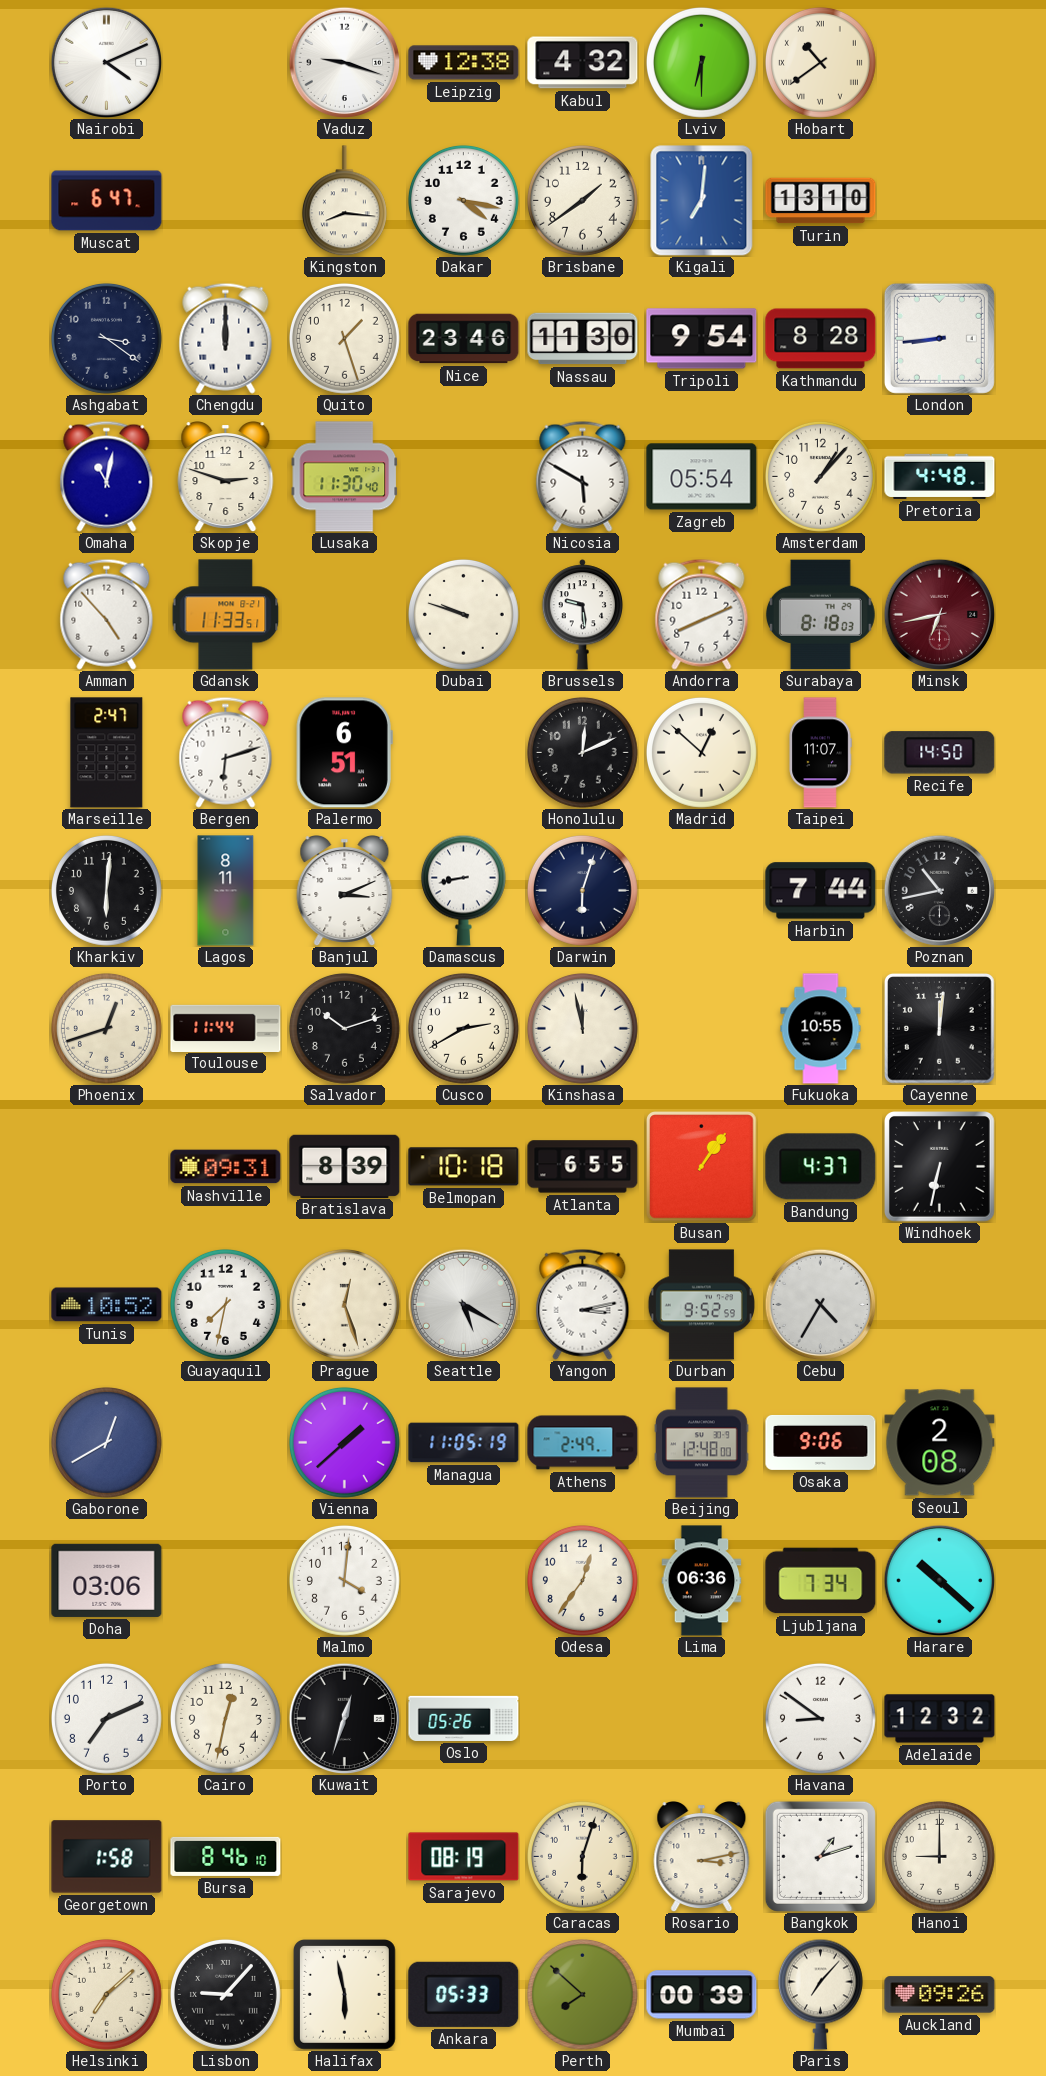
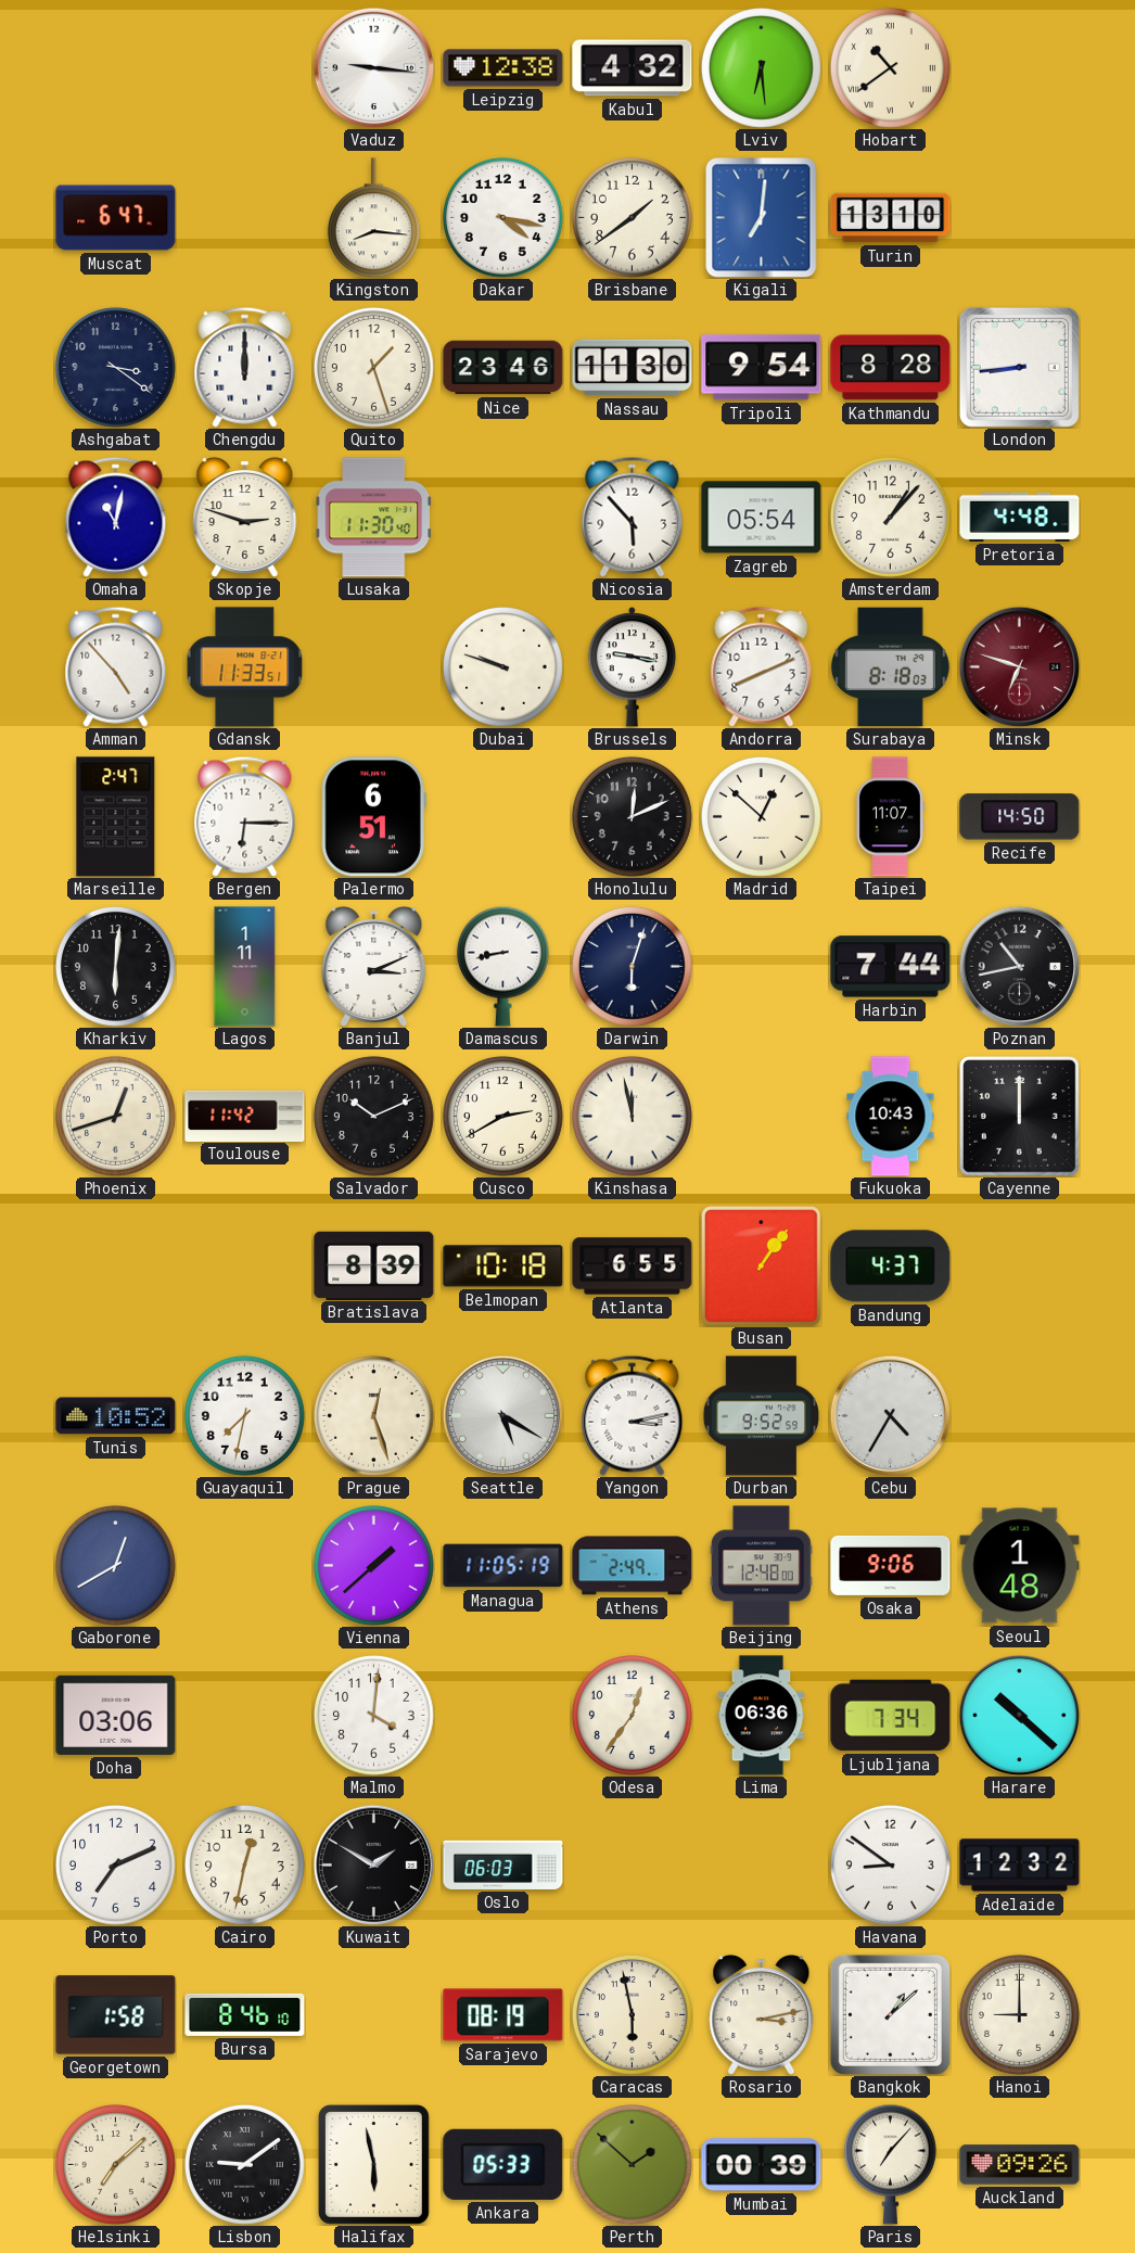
Nairobi: 4:11 -> none
Vaduz: 9:18 -> 9:16
Lviv: 6:30 -> 6:29
Nicosia: 5:50 -> 5:53
Brussels: 9:29 -> 9:17
Minsk: 6:43 -> 6:48
Bergen: 6:12 -> 6:15
Lagos: 8:11 -> 1:11
Toulouse: 11:44 -> 11:42
Salvador: 10:12 -> 10:11
Fukuoka: 10:55 -> 10:43
Cayenne: 12:01 -> 12:00
Nashville: 09:31 -> none
Windhoek: 6:32 -> none
Seoul: 2:08 -> 1:48
Kuwait: 12:33 -> 1:50
Oslo: 05:26 -> 06:03
Caracas: 6:03 -> 5:58
Bangkok: 1:12 -> 1:08
Lisbon: 9:07 -> 9:09
Perth: 7:52 -> 1:52
